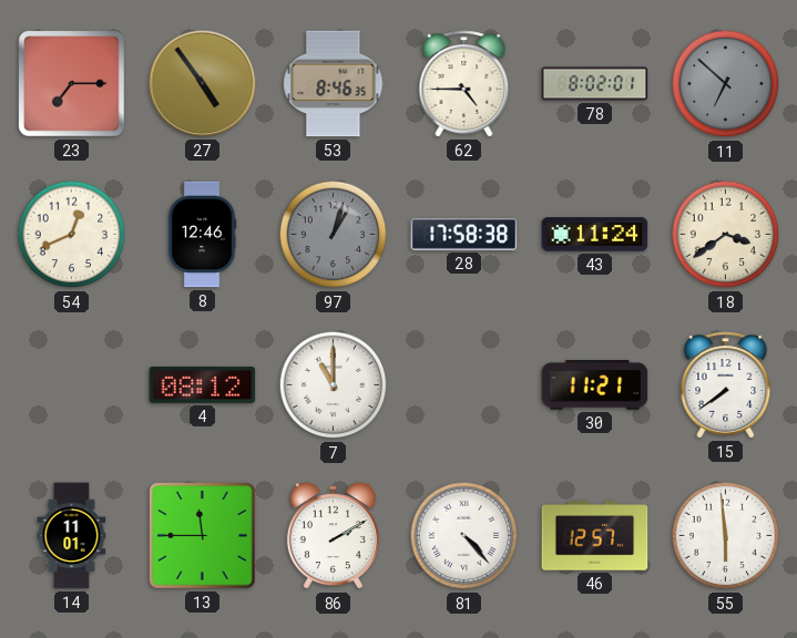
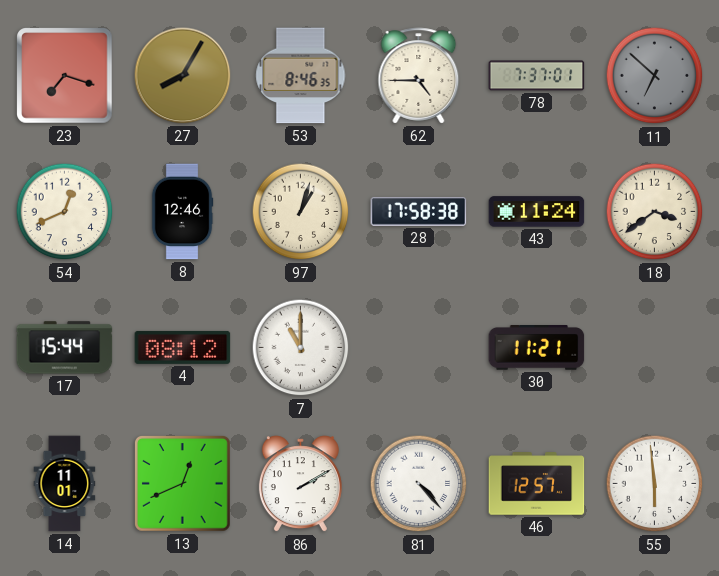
23: 7:15 -> 7:18
27: 4:54 -> 8:05
78: 8:02 -> 7:37
97 dial: grey -> cream
17: none -> 15:44
15: 7:39 -> none
13: 11:45 -> 12:41
